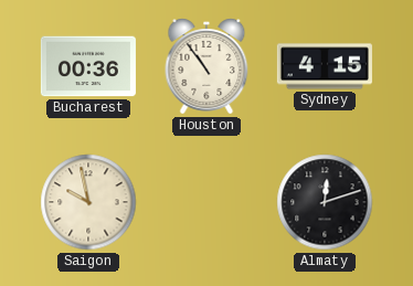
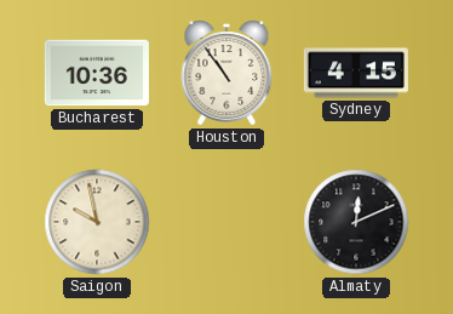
Bucharest: 00:36 -> 10:36
Almaty: 12:12 -> 12:11
